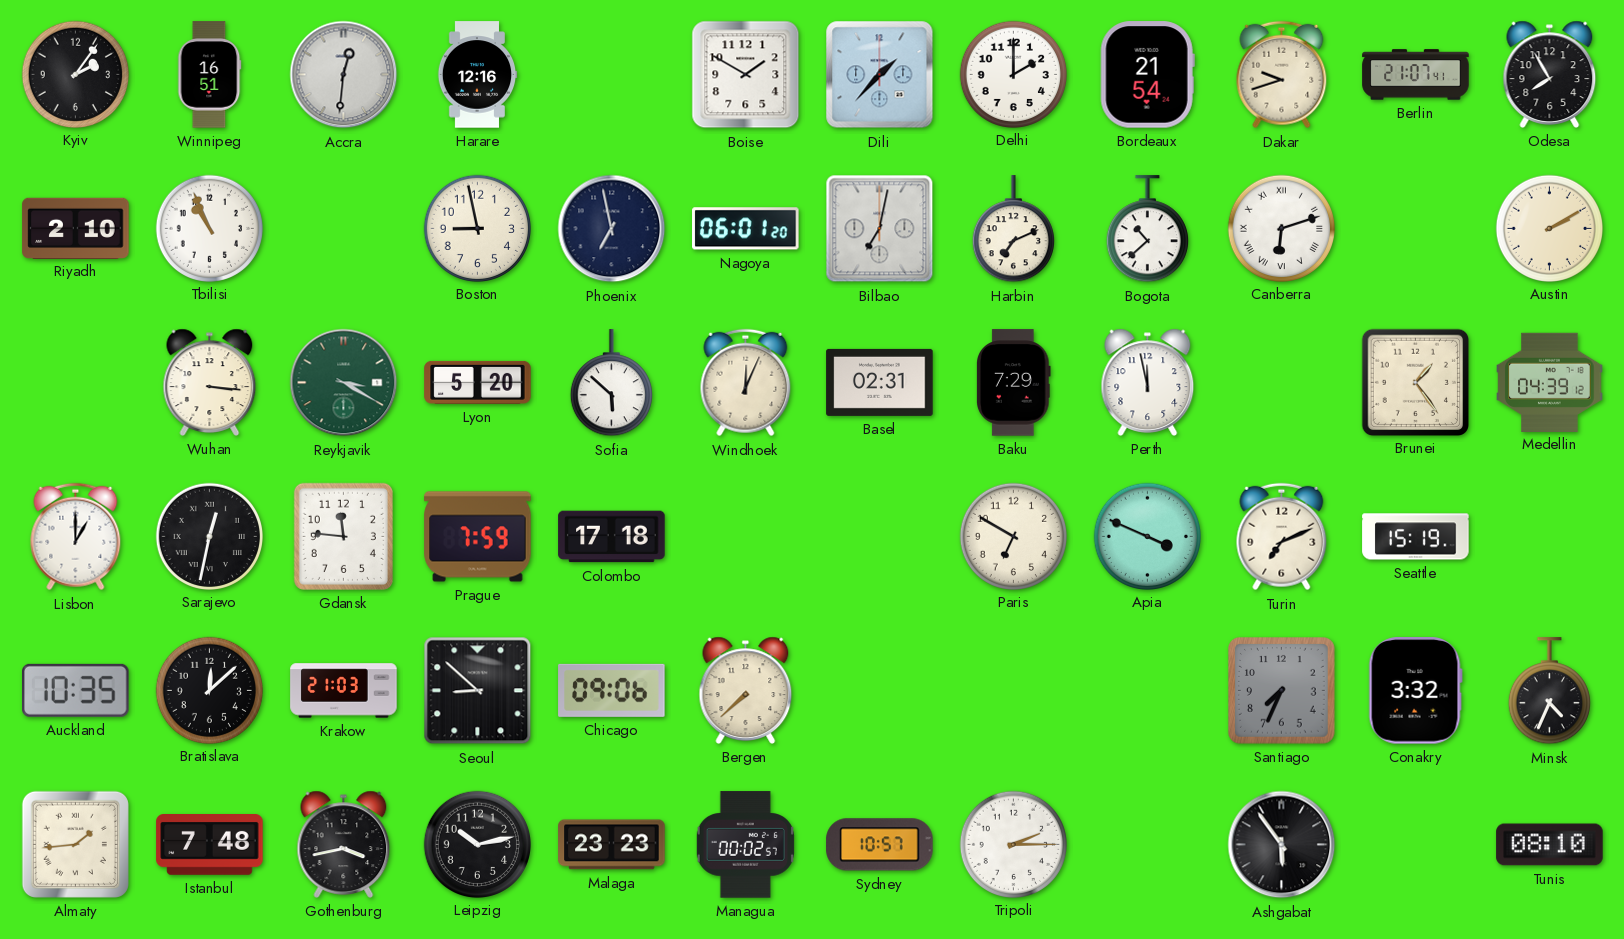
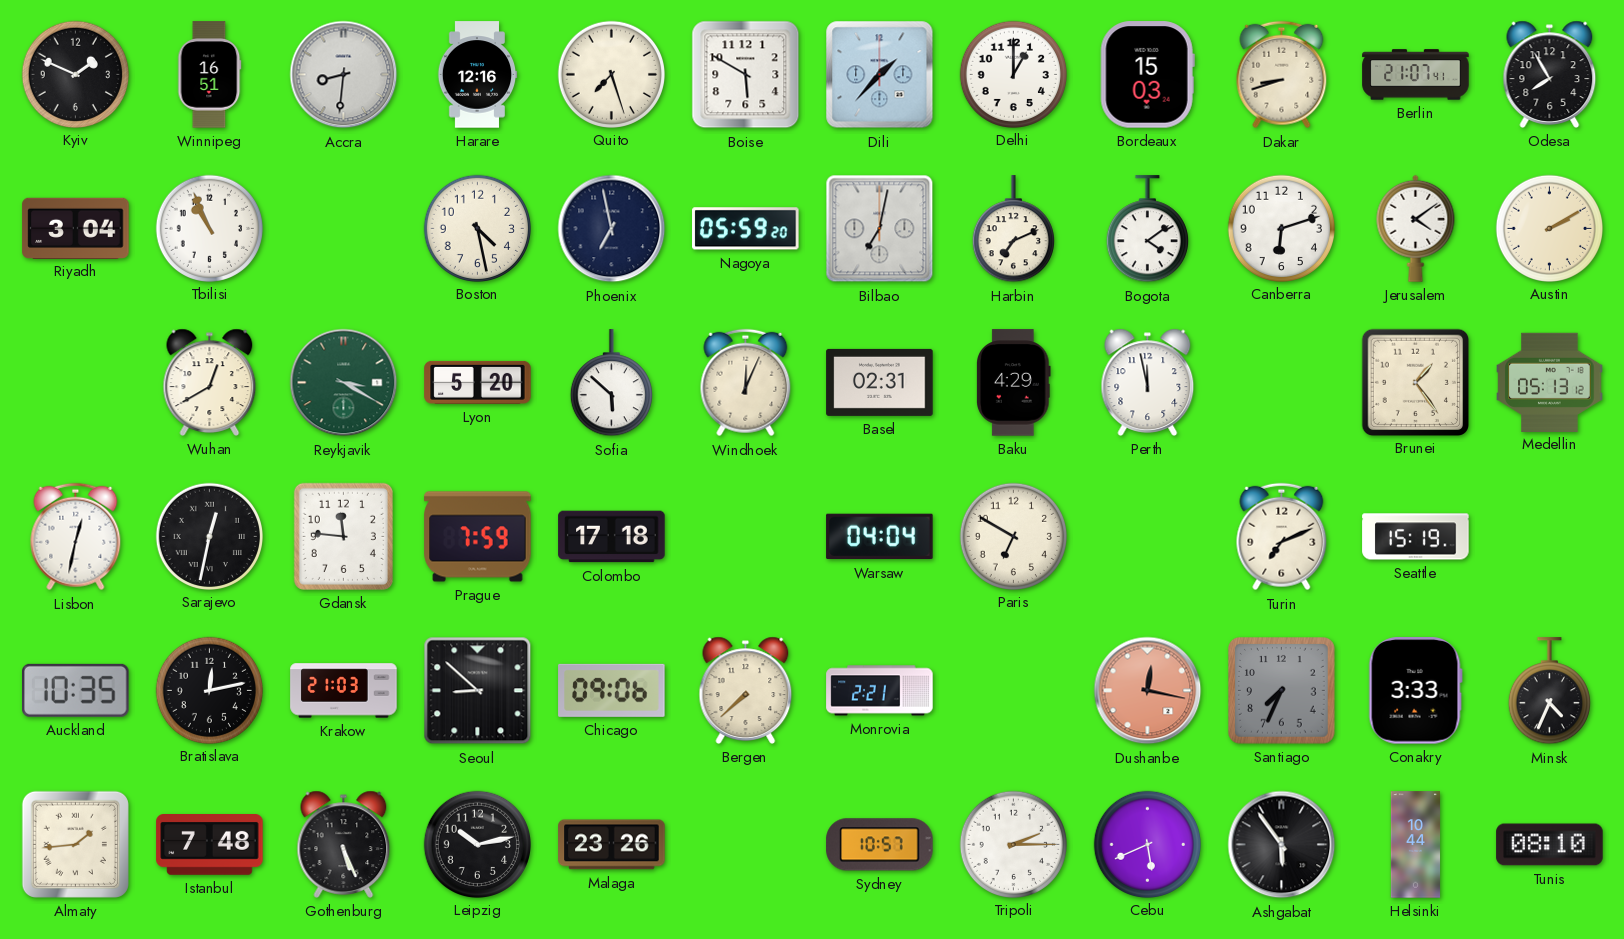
Kyiv: 2:06 -> 1:49
Accra: 12:31 -> 8:31
Quito: none -> 7:27
Boise: 1:50 -> 5:50
Delhi: 2:00 -> 1:00
Bordeaux: 21:54 -> 15:03
Dakar: 9:42 -> 8:42
Riyadh: 2:10 -> 3:04
Boston: 8:58 -> 4:28
Nagoya: 06:01 -> 05:59
Bogota: 10:38 -> 4:09
Canberra numerals: Roman -> Arabic
Jerusalem: none -> 4:09
Wuhan: 3:16 -> 12:40
Baku: 7:29 -> 4:29
Medellin: 04:39 -> 05:13
Lisbon: 1:00 -> 12:32
Warsaw: none -> 04:04
Apia: 3:49 -> none
Bratislava: 12:08 -> 12:13
Monrovia: none -> 2:21
Dushanbe: none -> 12:17
Conakry: 3:32 -> 3:33
Gothenburg: 3:43 -> 5:26
Malaga: 23:23 -> 23:26
Managua: 00:02 -> none
Cebu: none -> 5:41
Helsinki: none -> 10:44
